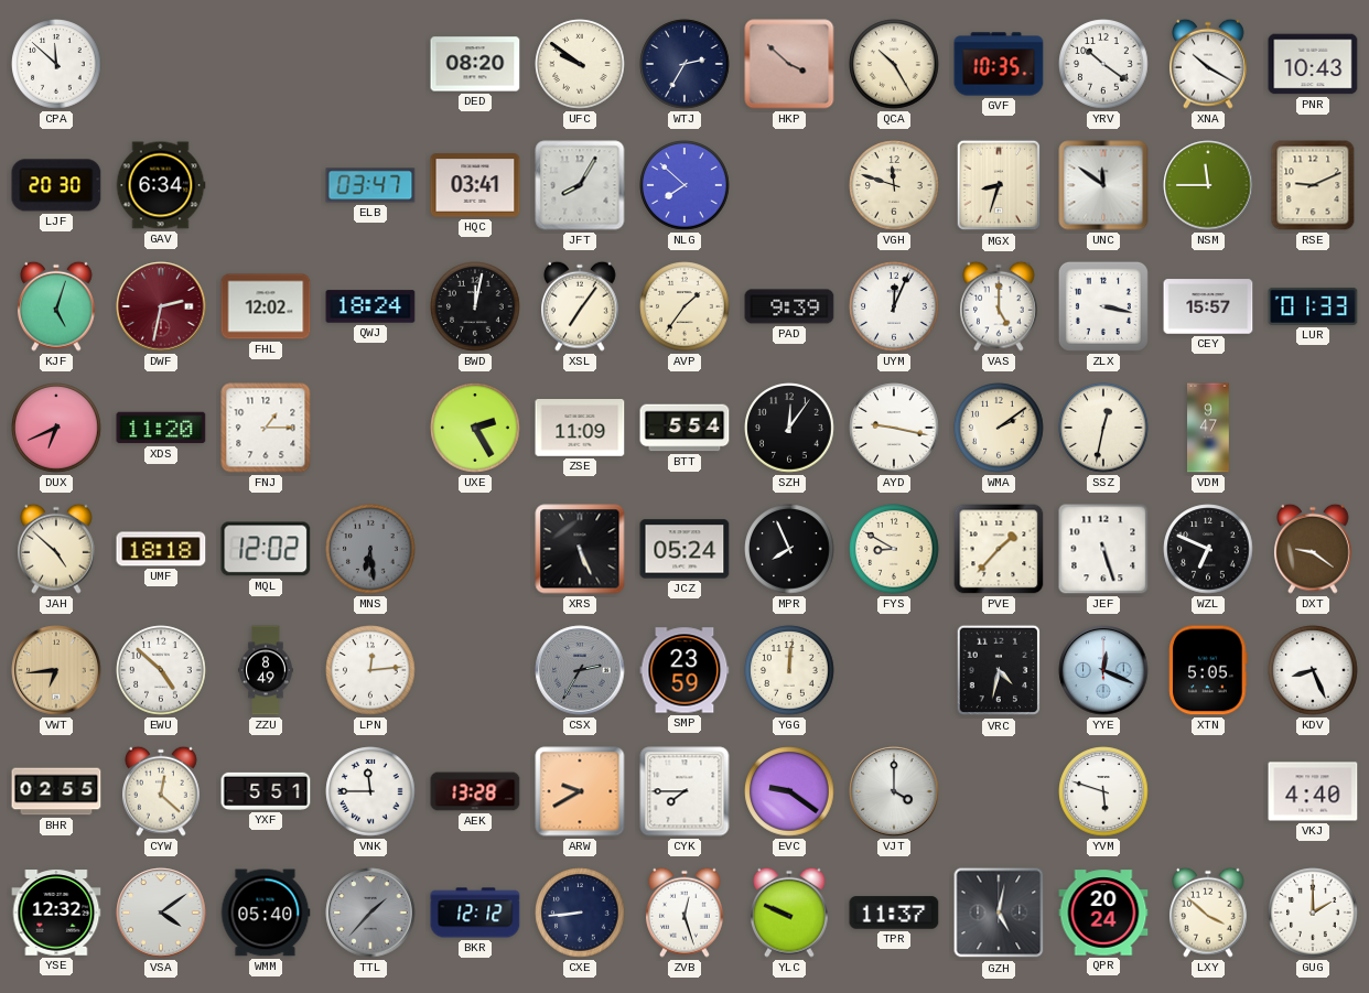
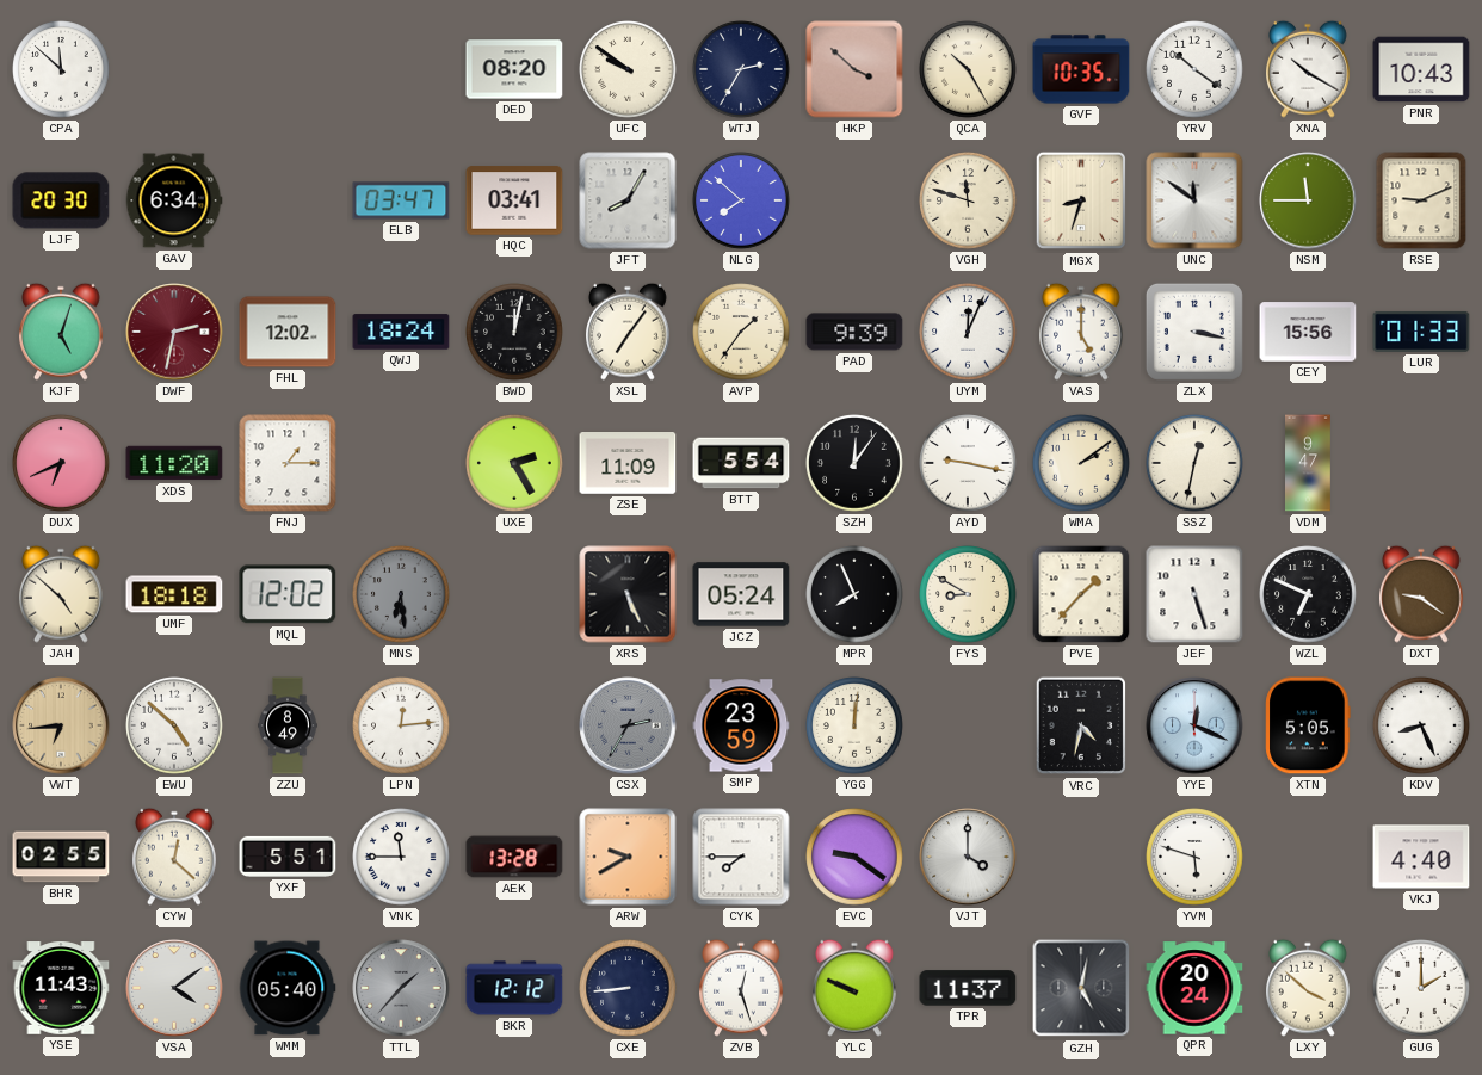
CEY: 15:57 -> 15:56
YSE: 12:32 -> 11:43
